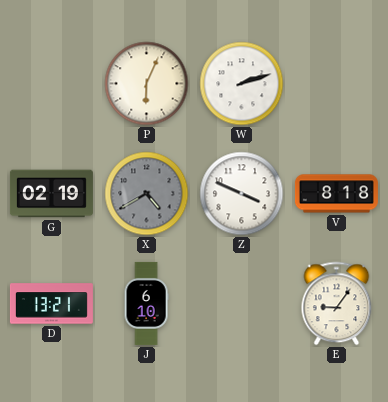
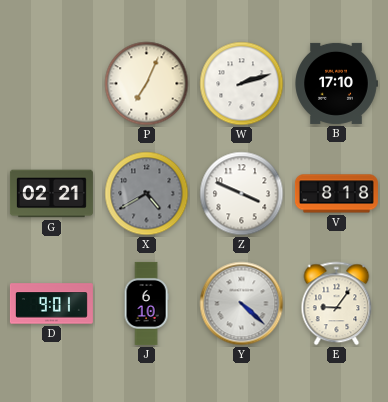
P: 6:04 -> 7:04
B: none -> 17:10
G: 02:19 -> 02:21
D: 13:21 -> 9:01
Y: none -> 4:22
